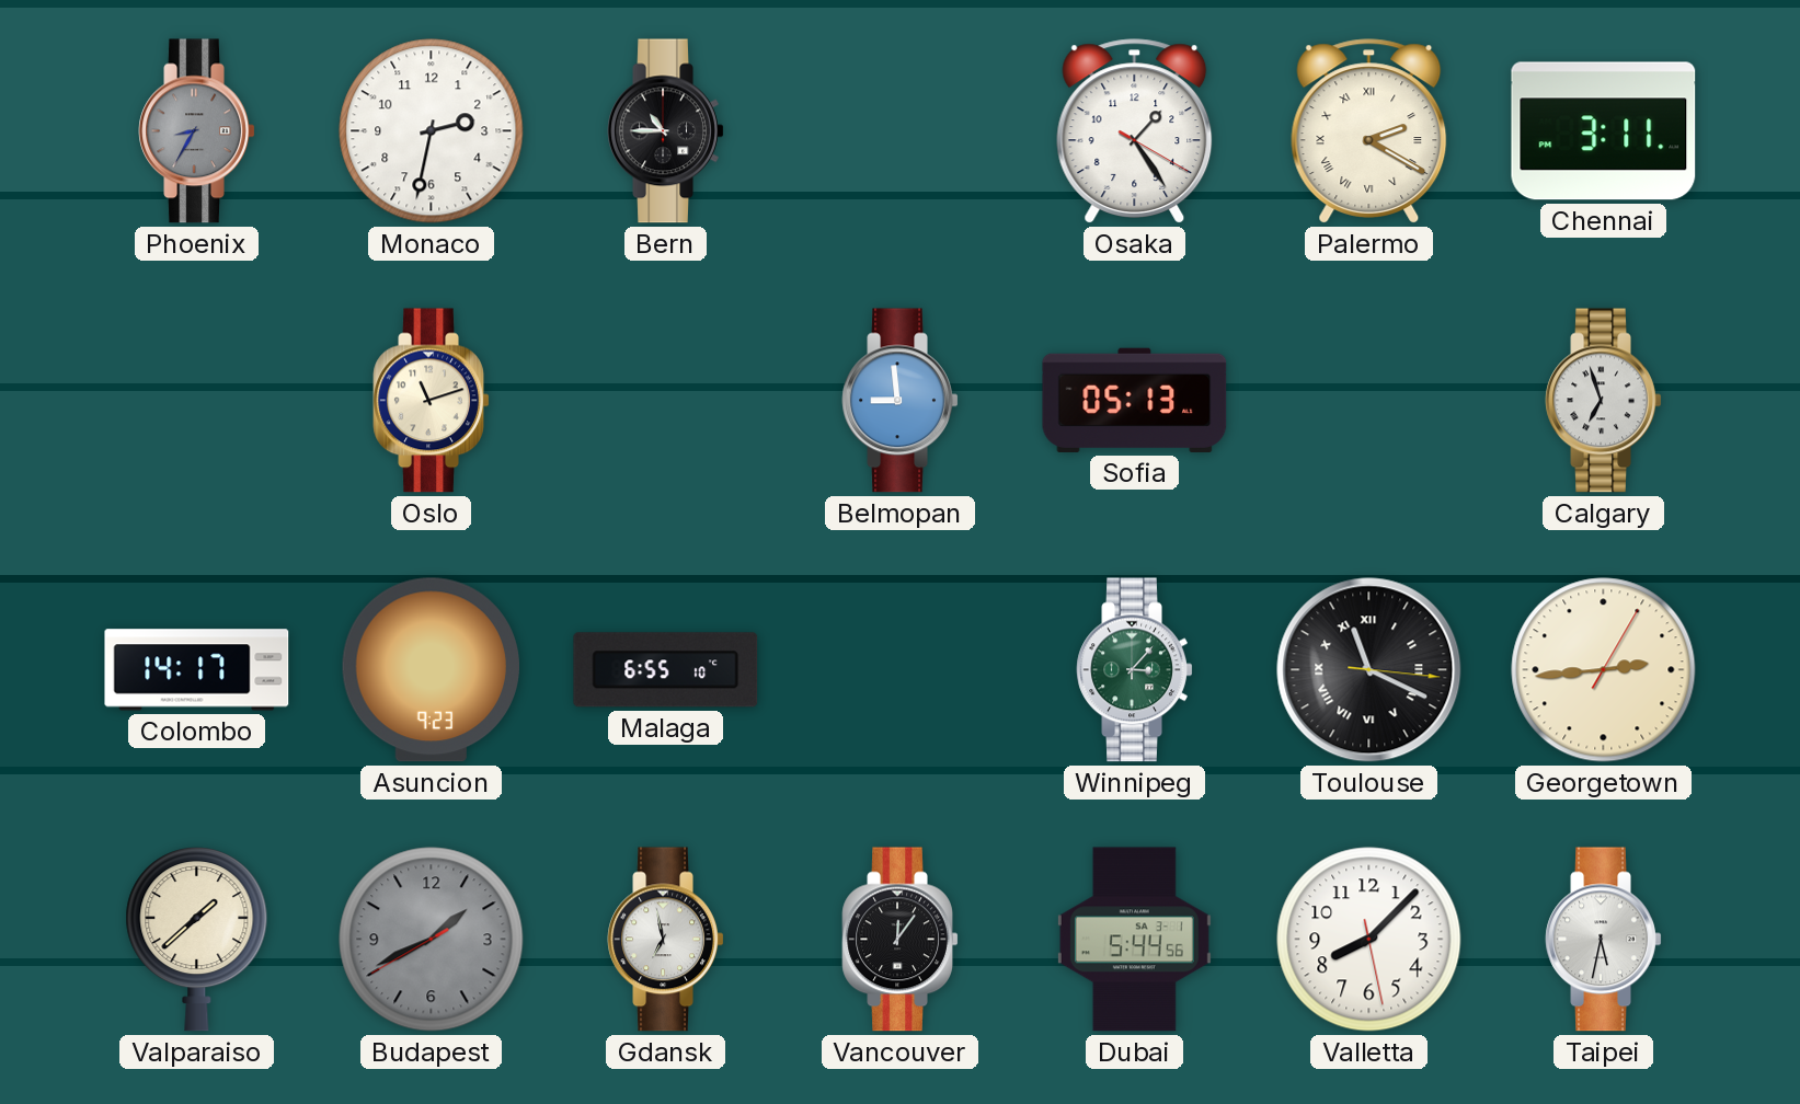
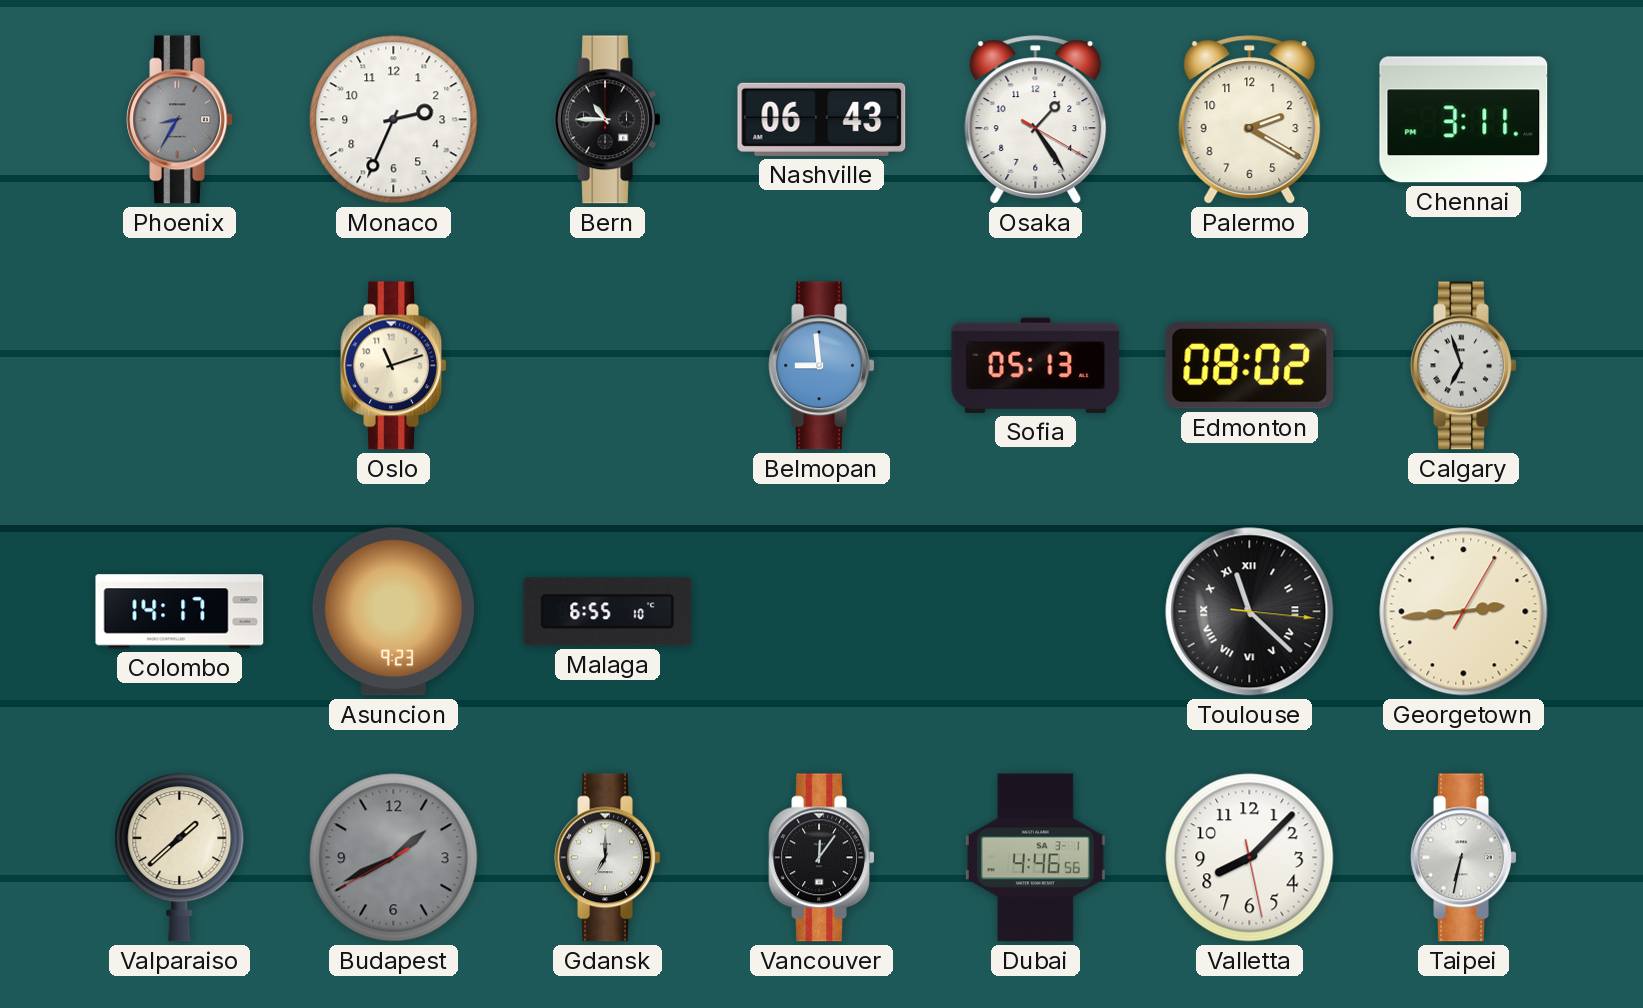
Monaco: 2:32 -> 2:34
Nashville: none -> 06:43
Palermo numerals: Roman -> Arabic
Edmonton: none -> 08:02
Winnipeg: 3:07 -> none
Toulouse: 11:19 -> 11:22
Gdansk: 6:58 -> 7:00
Dubai: 5:44 -> 4:46
Taipei: 5:32 -> 6:32
